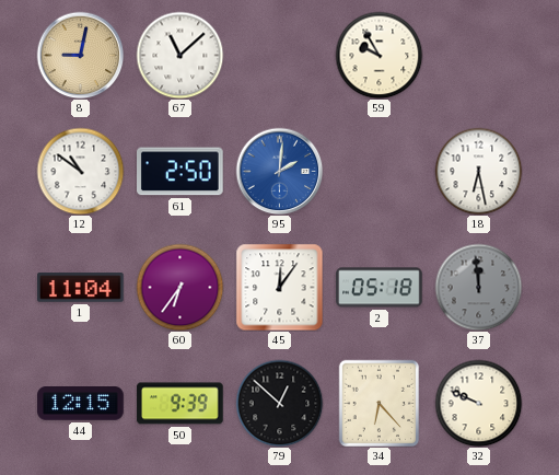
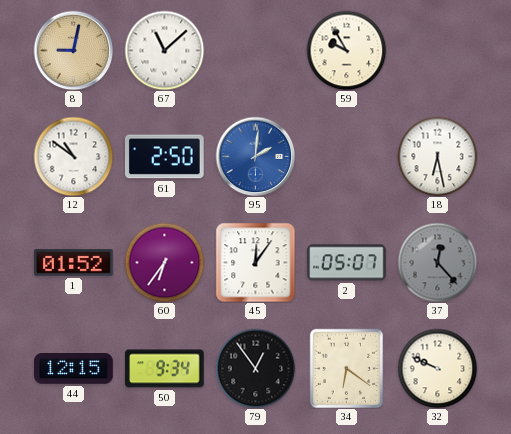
1: 11:04 -> 01:52
2: 05:18 -> 05:07
37: 11:59 -> 12:23
50: 9:39 -> 9:34
79: 12:52 -> 12:54
34: 6:23 -> 6:21
